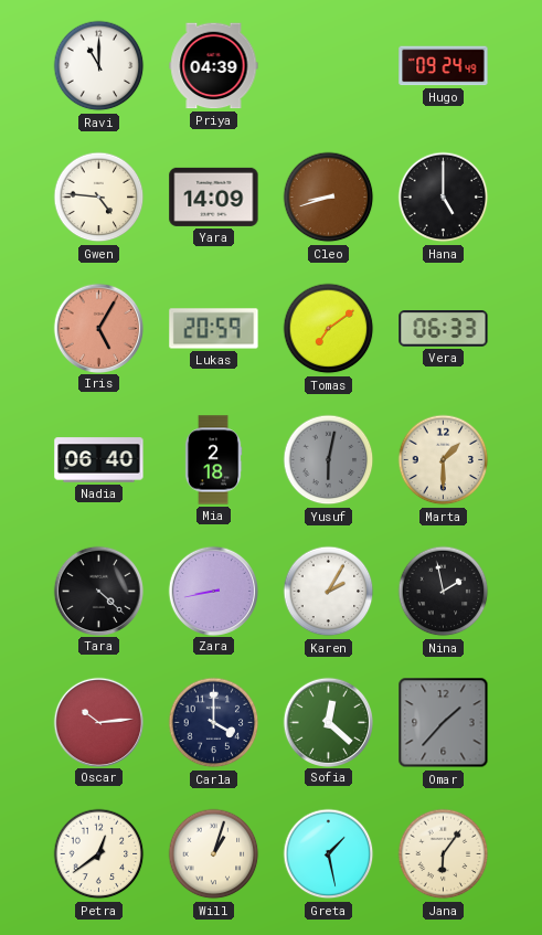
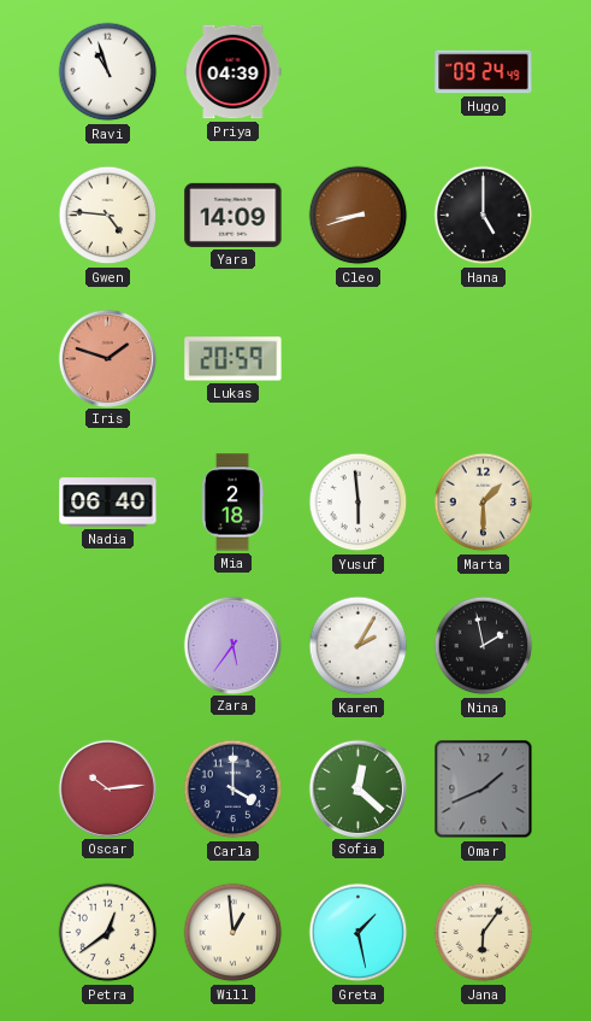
Ravi: 11:00 -> 10:57
Iris: 5:05 -> 1:48
Tomas: 7:09 -> none
Vera: 06:33 -> none
Yusuf: 6:02 -> 5:59
Yusuf dial: grey -> white
Tara: 4:22 -> none
Zara: 8:43 -> 5:36
Omar: 1:37 -> 1:41
Will: 1:03 -> 12:59
